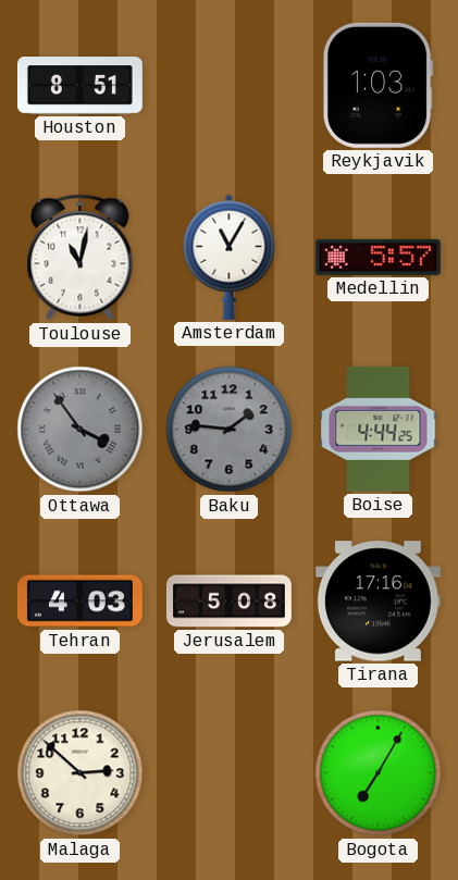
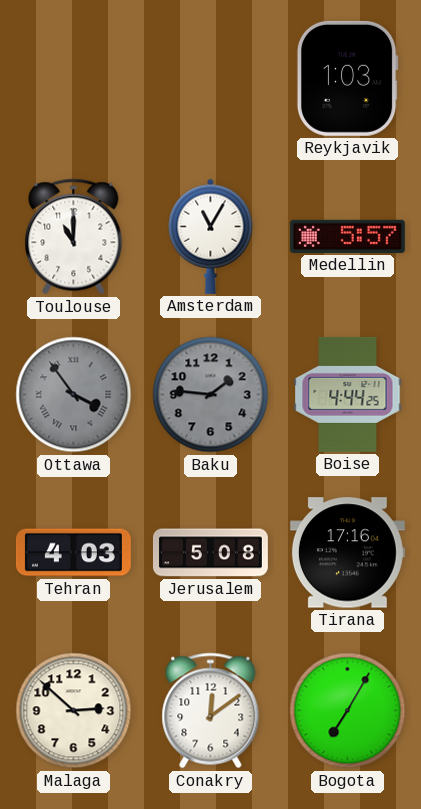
Houston: 8:51 -> none
Toulouse: 11:02 -> 11:00
Conakry: none -> 12:09
